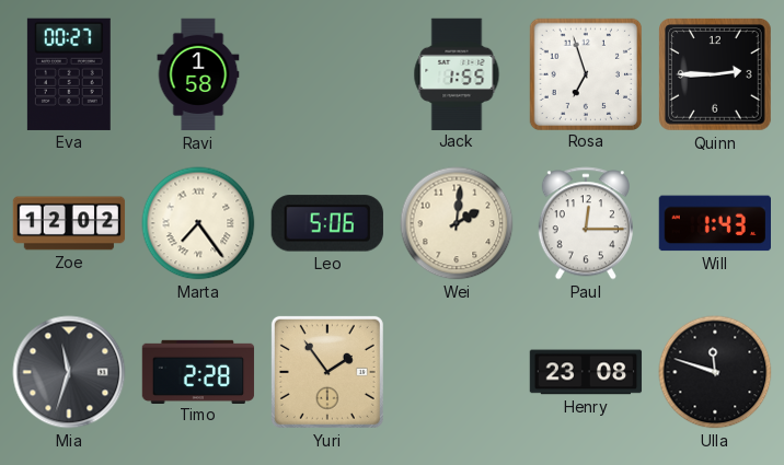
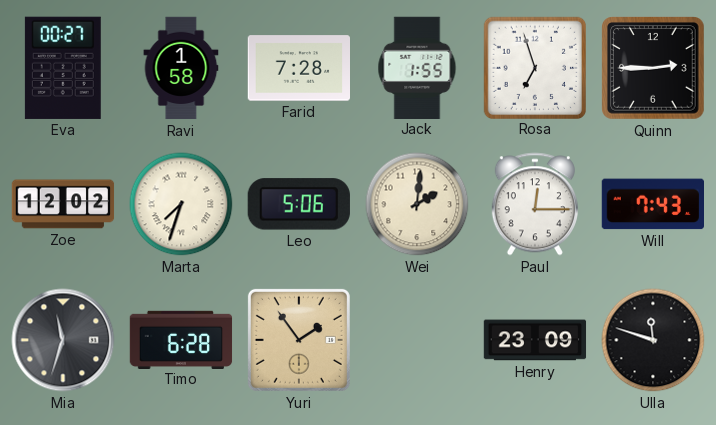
Farid: none -> 7:28
Marta: 7:24 -> 7:33
Will: 1:43 -> 7:43
Timo: 2:28 -> 6:28
Henry: 23:08 -> 23:09
